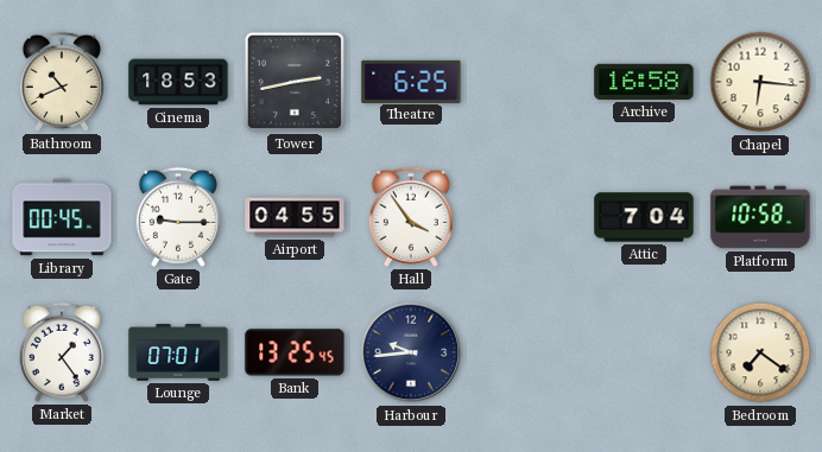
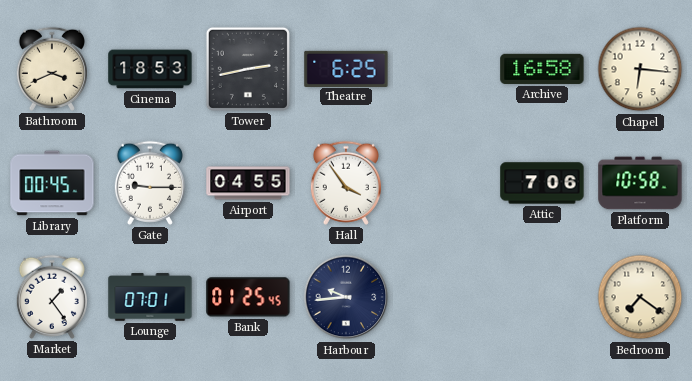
Bathroom: 10:41 -> 3:41
Attic: 7:04 -> 7:06
Bank: 13:25 -> 01:25
